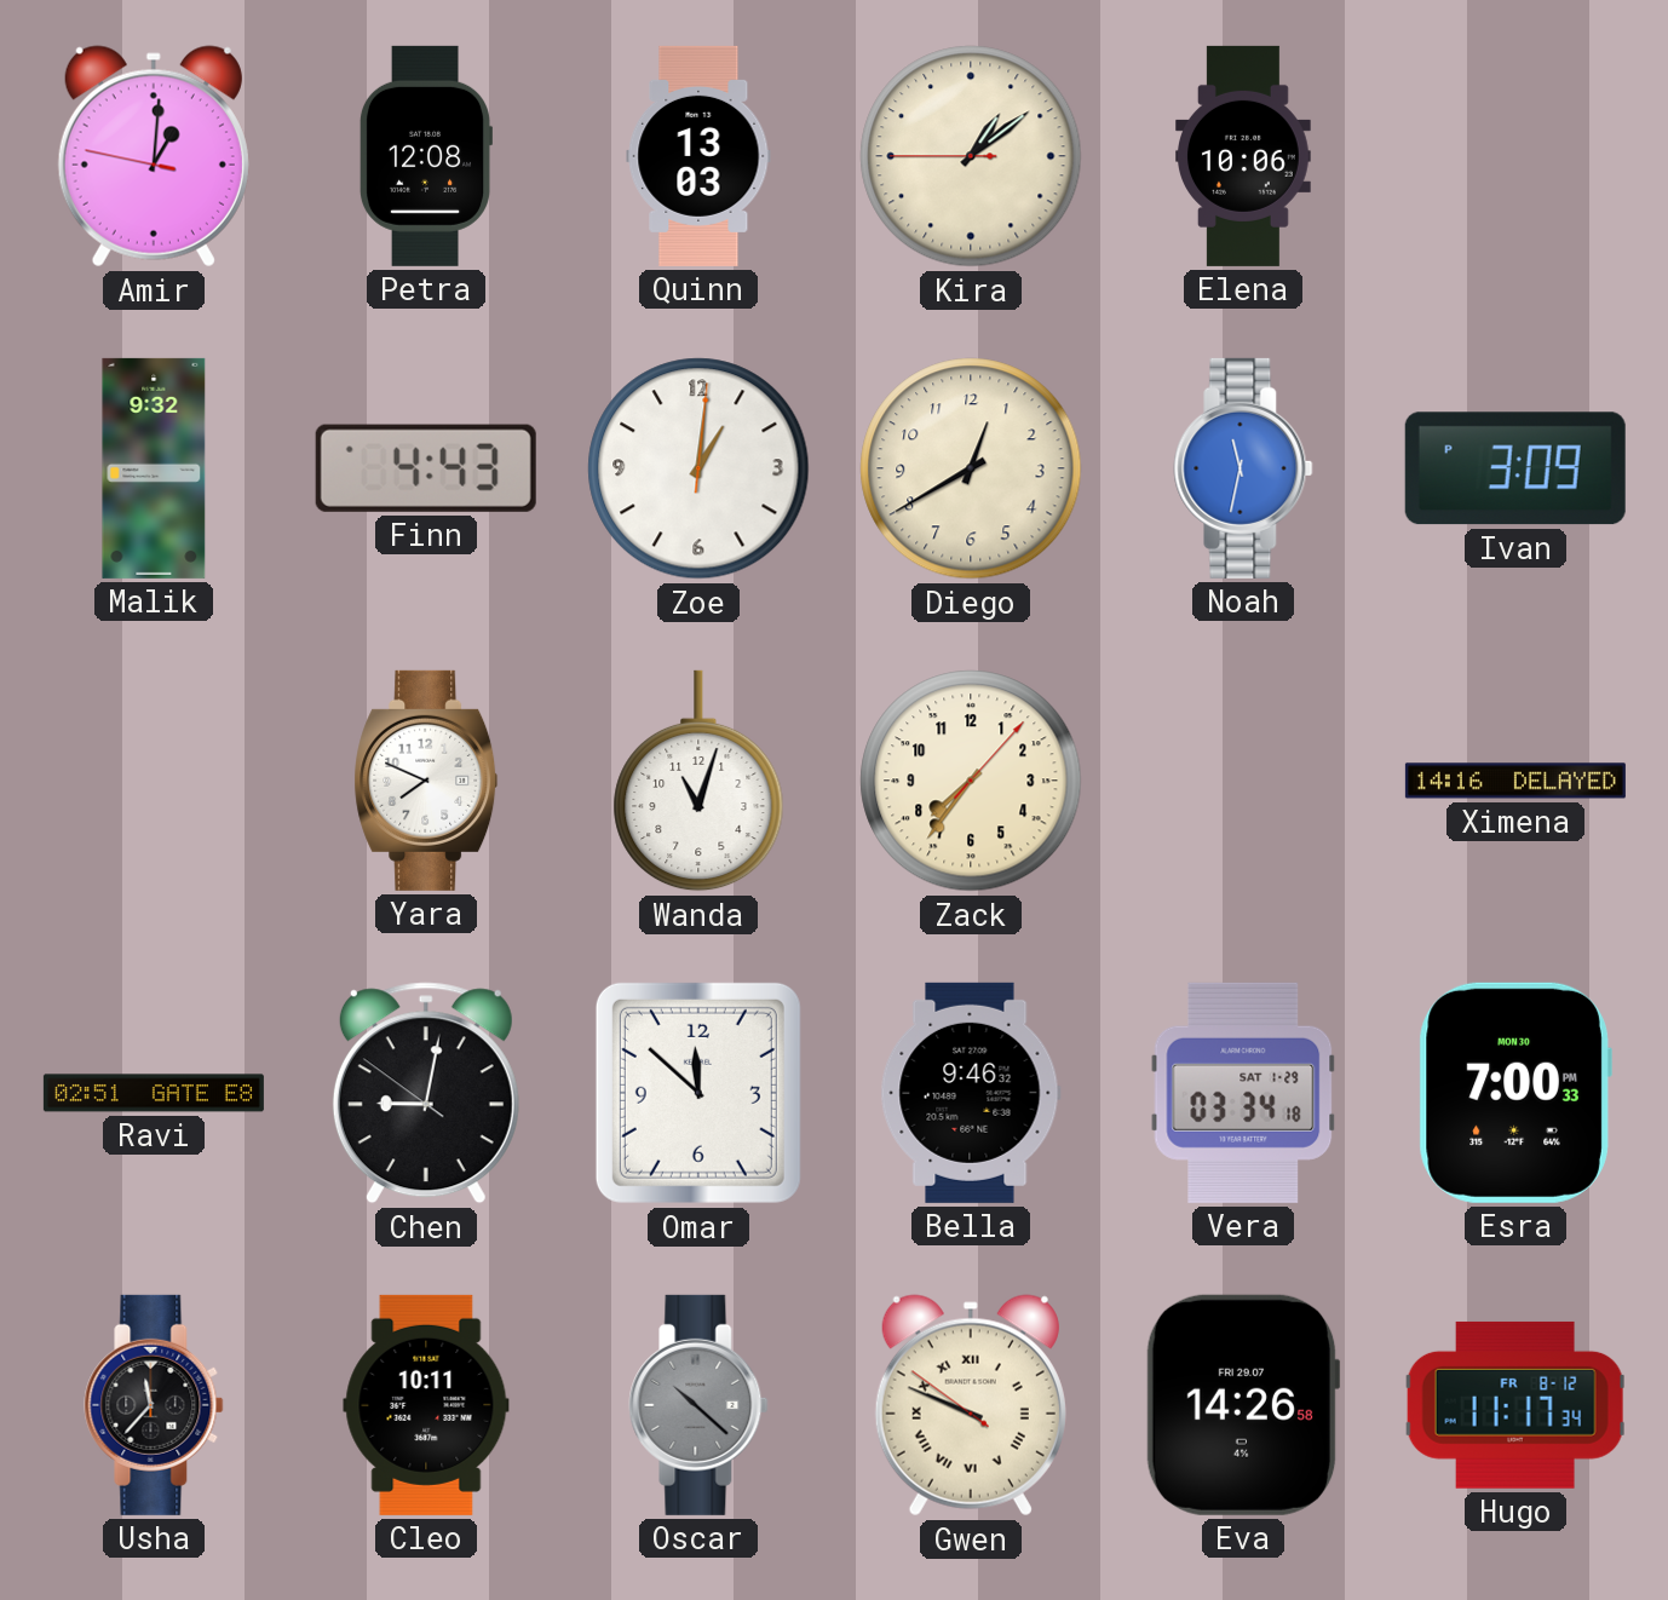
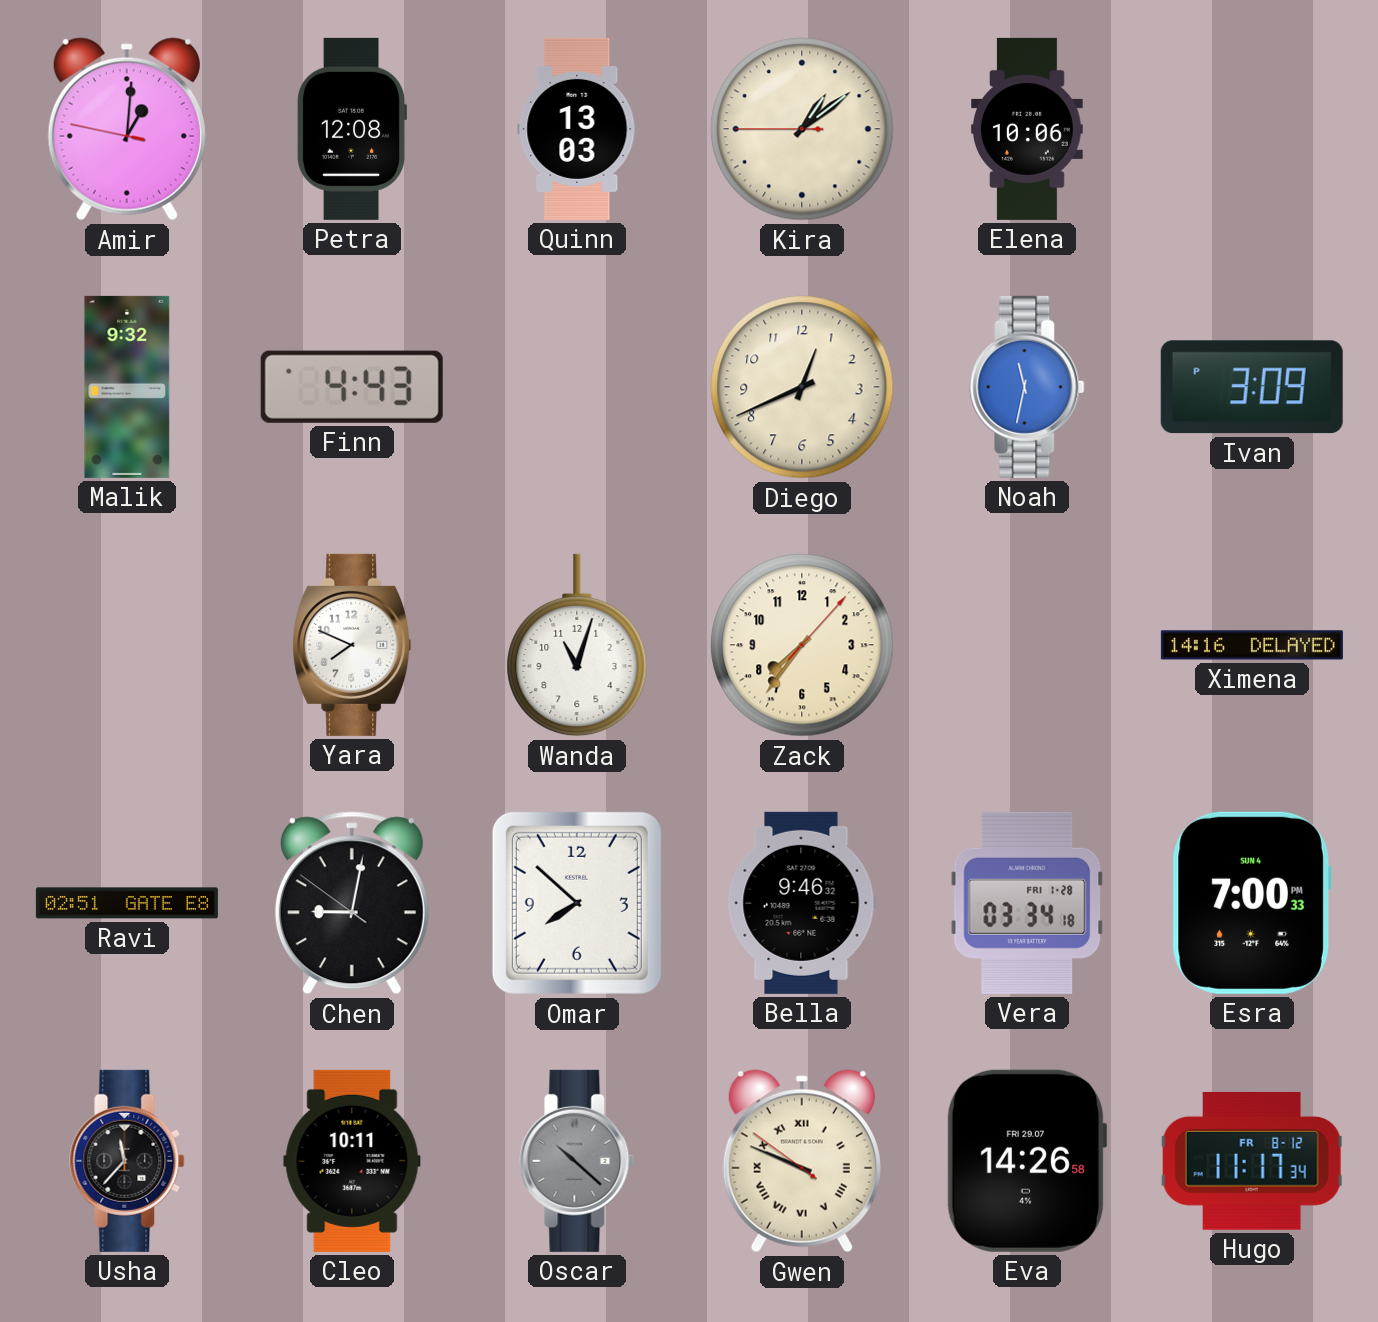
Zoe: 1:01 -> none
Diego: 12:40 -> 12:41
Omar: 11:52 -> 7:52
Vera date: SAT 1-29 -> FRI 1-28
Esra date: MON 30 -> SUN 4
